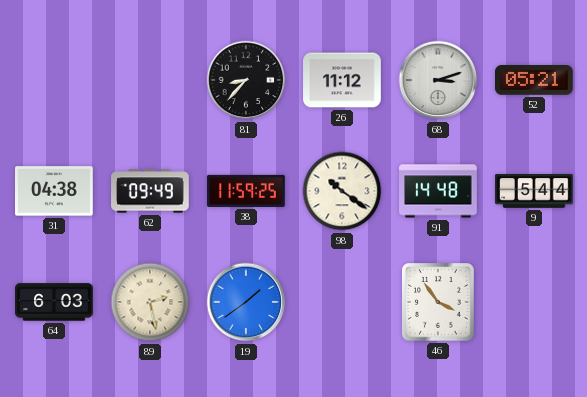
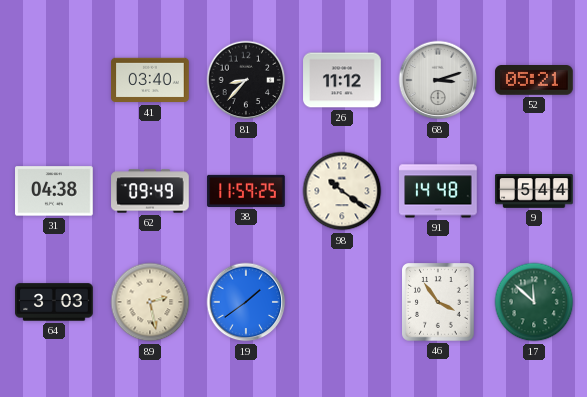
41: none -> 03:40
64: 6:03 -> 3:03
17: none -> 11:52
